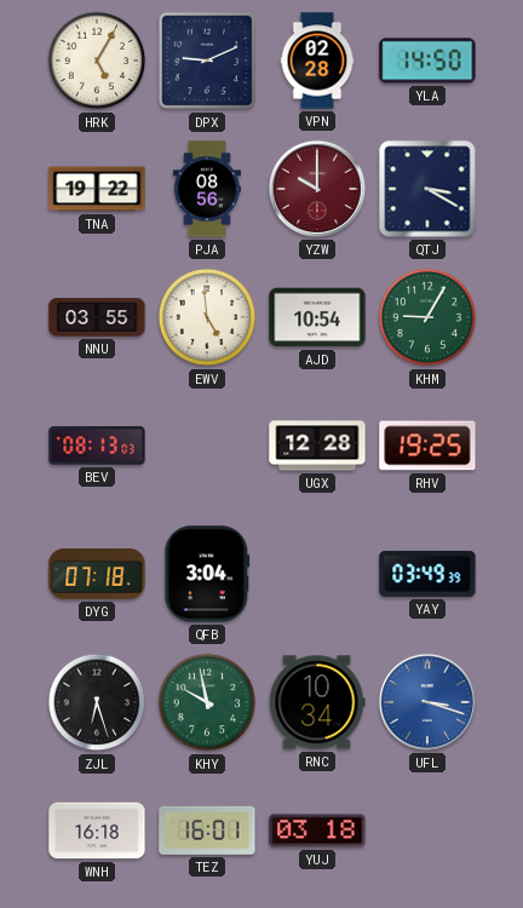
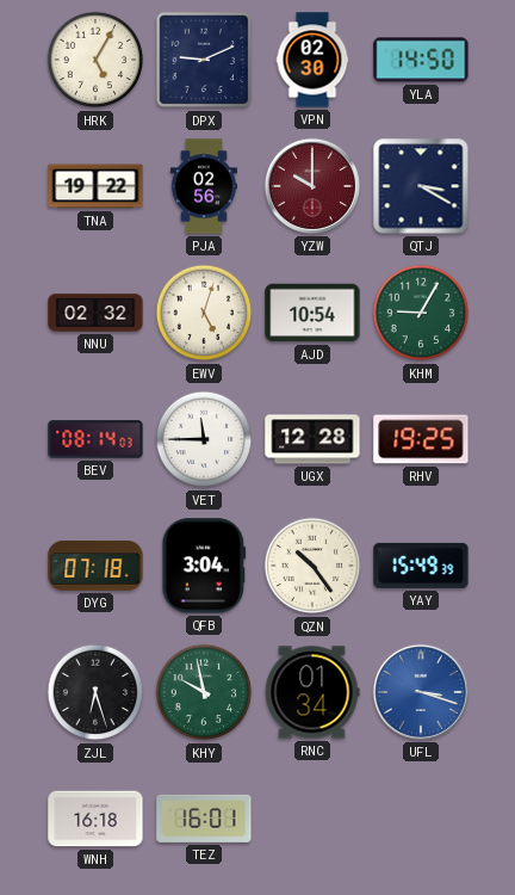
VPN: 02:28 -> 02:30
PJA: 08:56 -> 02:56
NNU: 03:55 -> 02:32
EWV: 4:59 -> 5:03
BEV: 08:13 -> 08:14
VET: none -> 11:45
QZN: none -> 10:24
YAY: 03:49 -> 15:49
RNC: 10:34 -> 01:34
YUJ: 03:18 -> none
